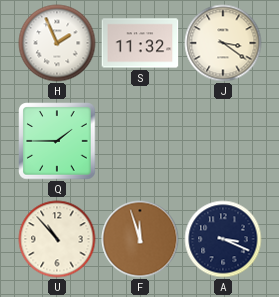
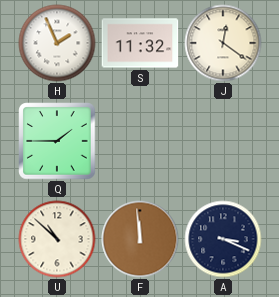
J: 3:21 -> 12:21
U: 10:53 -> 10:52
F: 11:57 -> 11:59
